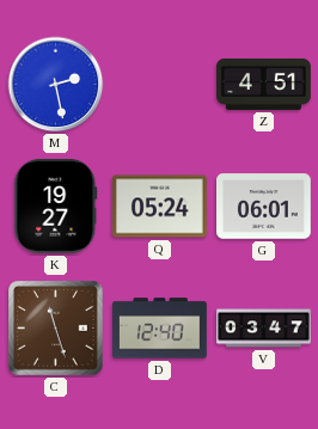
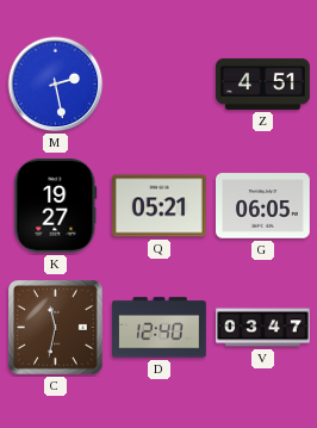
Q: 05:24 -> 05:21
G: 06:01 -> 06:05
C: 11:27 -> 11:32
